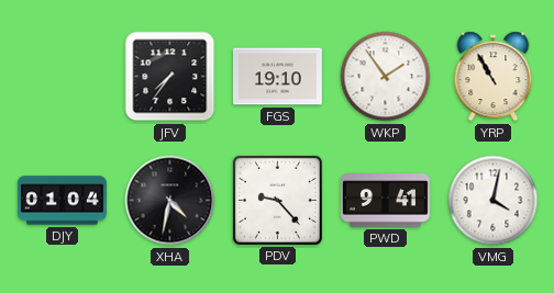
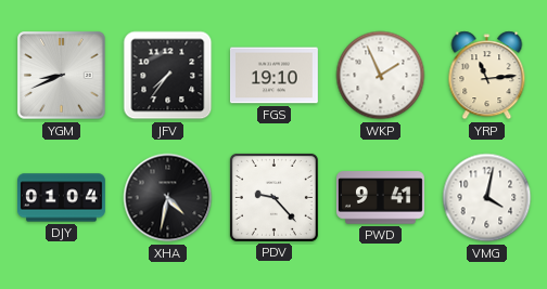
YGM: none -> 8:41
WKP: 1:54 -> 1:56
YRP: 10:55 -> 11:14
